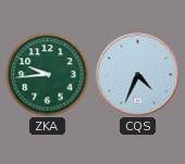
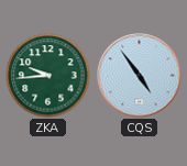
CQS: 4:34 -> 4:54
